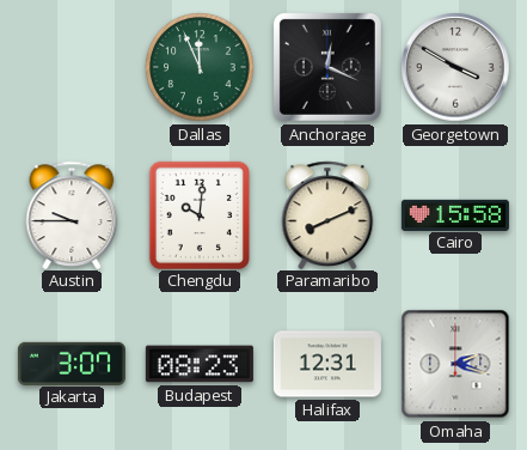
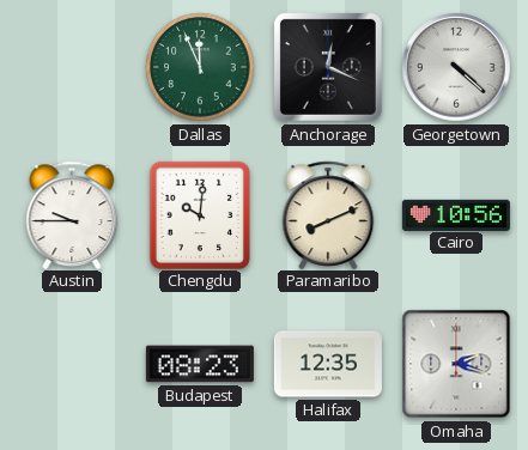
Georgetown: 3:50 -> 4:22
Cairo: 15:58 -> 10:56
Jakarta: 3:07 -> none
Halifax: 12:31 -> 12:35
